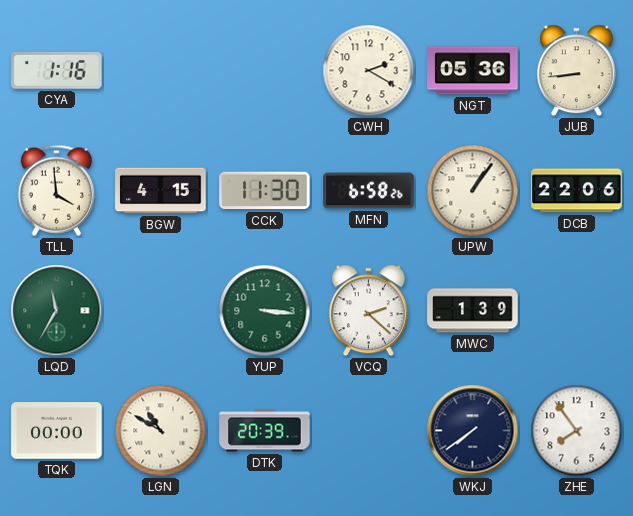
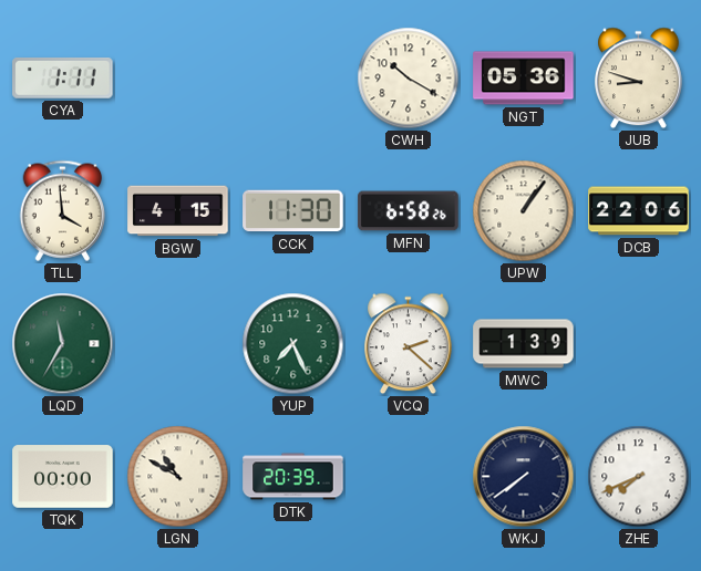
CYA: 1:16 -> 1:11
CWH: 2:20 -> 10:20
JUB: 8:44 -> 8:48
YUP: 3:16 -> 7:26
ZHE: 7:54 -> 7:41
